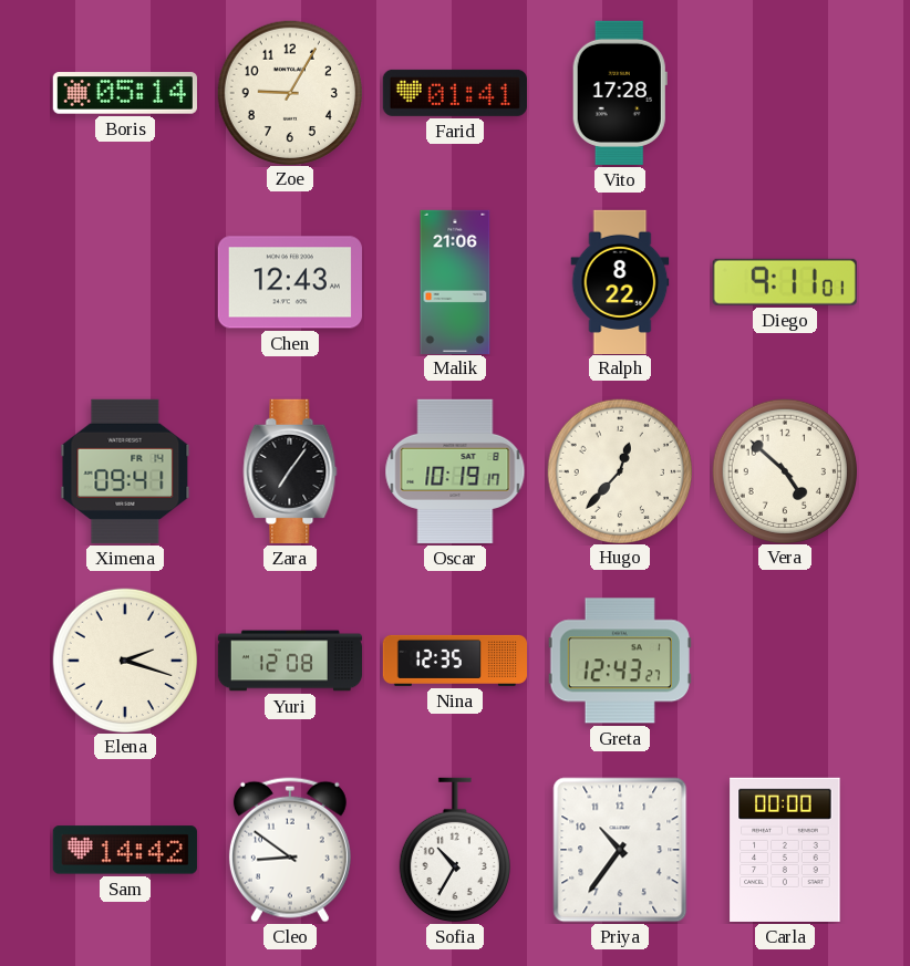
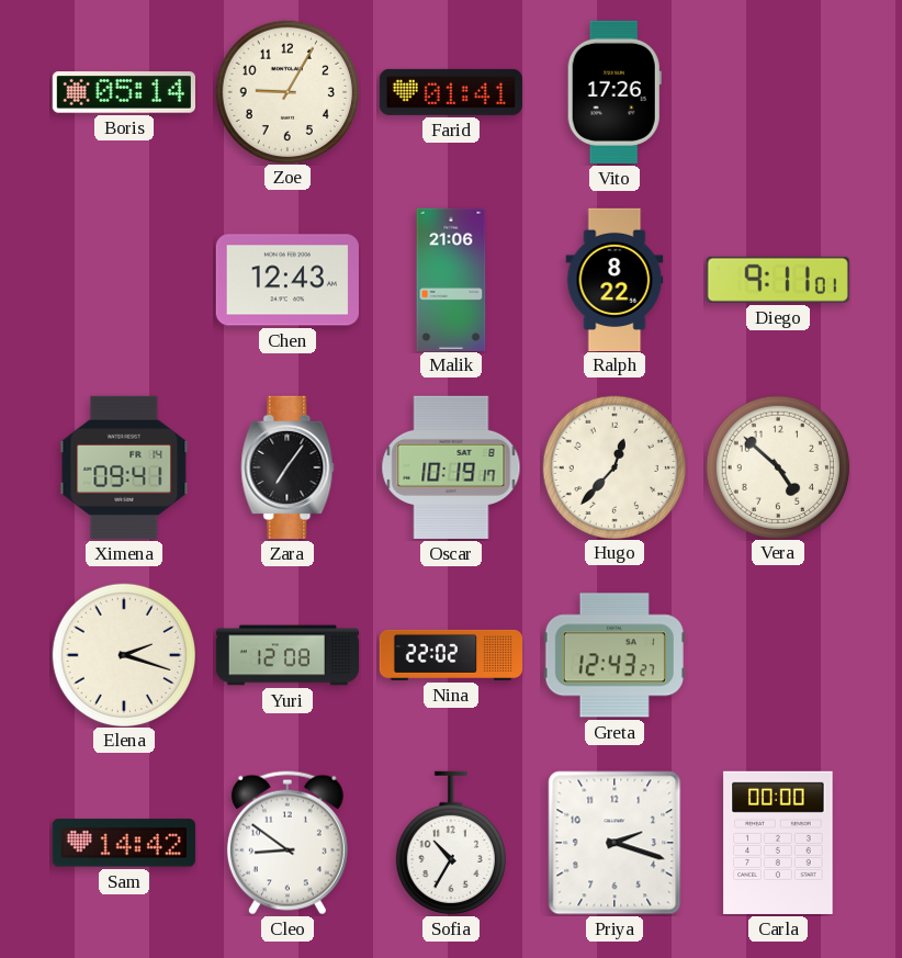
Vito: 17:28 -> 17:26
Nina: 12:35 -> 22:02
Priya: 10:36 -> 2:18
